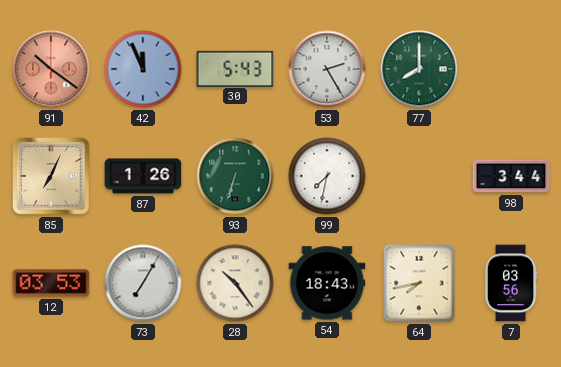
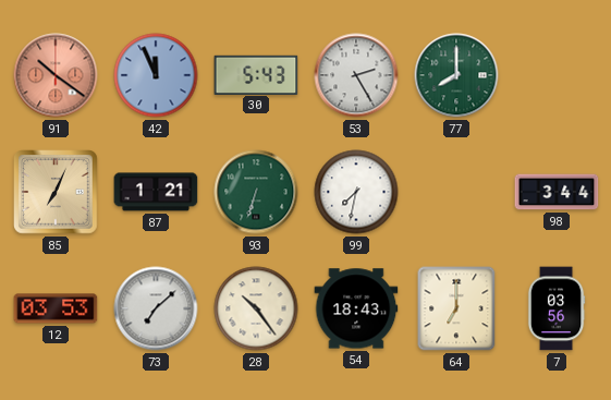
87: 1:26 -> 1:21
73: 7:05 -> 7:08
64: 7:43 -> 7:00
